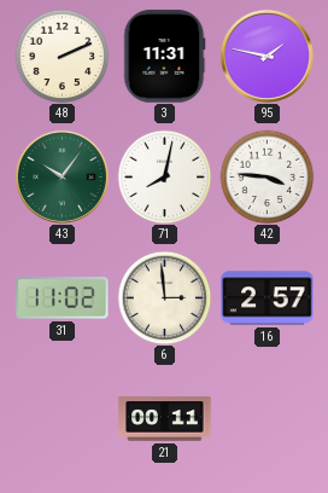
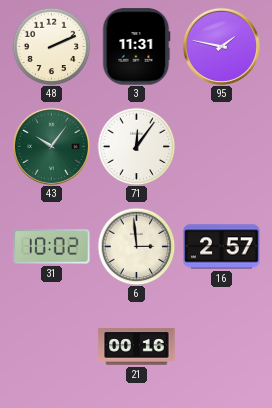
71: 8:02 -> 12:06
42: 3:46 -> none
31: 11:02 -> 10:02
21: 00:11 -> 00:16
